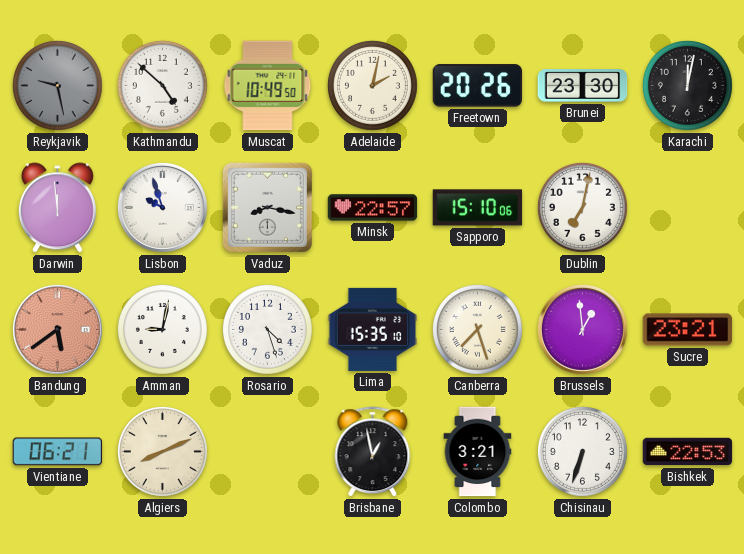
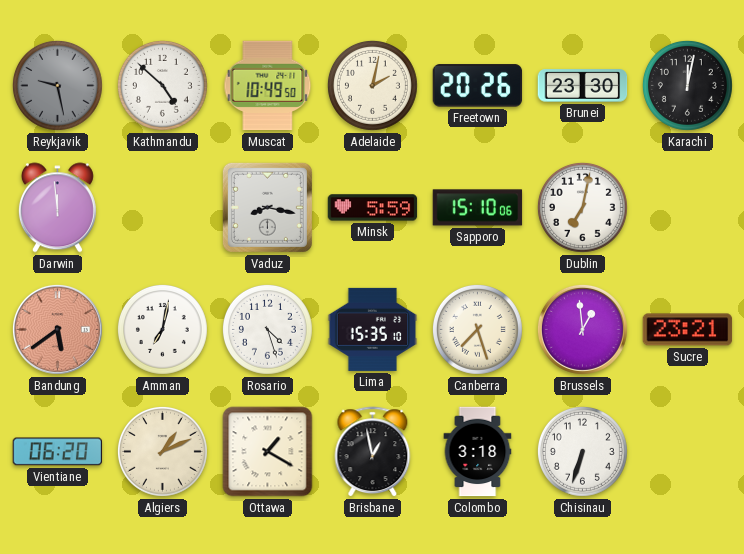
Lisbon: 9:57 -> none
Minsk: 22:57 -> 5:59
Amman: 9:02 -> 7:02
Vientiane: 06:21 -> 06:20
Algiers: 8:11 -> 1:11
Ottawa: none -> 1:20
Colombo: 3:21 -> 3:18
Bishkek: 22:53 -> none
